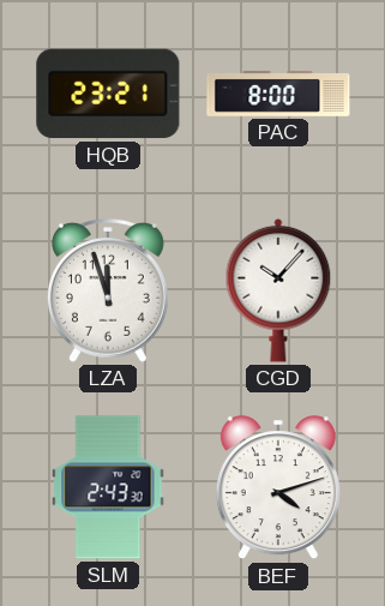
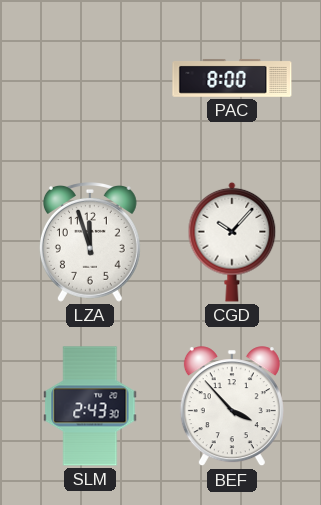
HQB: 23:21 -> none
BEF: 4:12 -> 3:53
